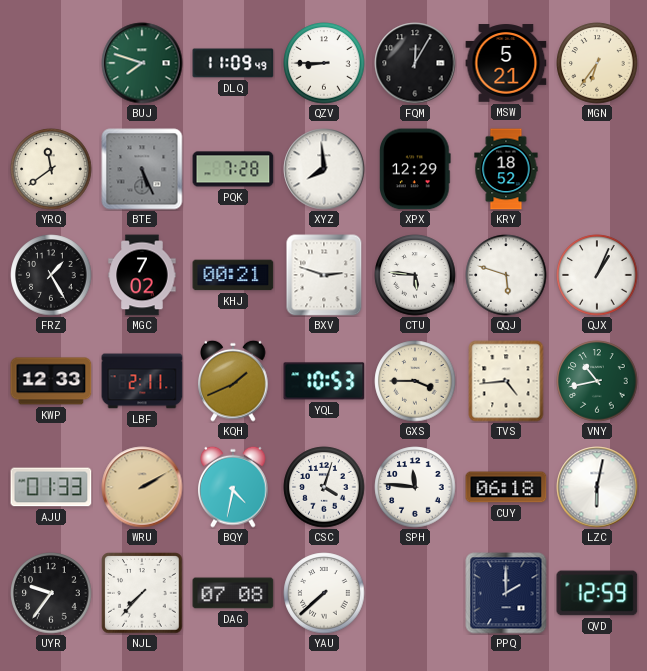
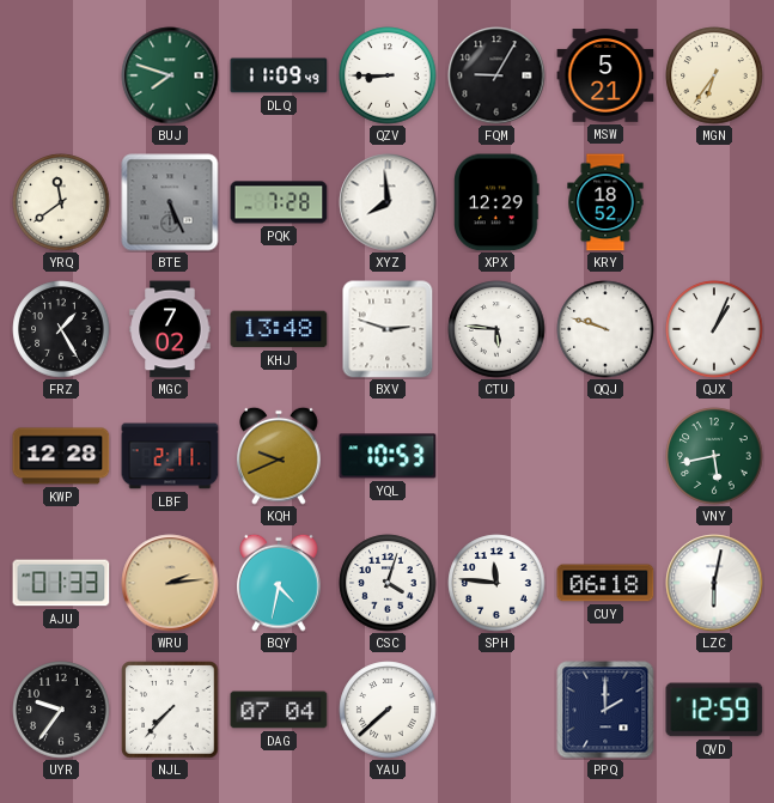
FQM: 12:05 -> 9:05
KHJ: 00:21 -> 13:48
QQJ: 5:48 -> 9:48
KWP: 12:33 -> 12:28
KQH: 1:41 -> 9:41
GXS: 3:45 -> none
TVS: 4:44 -> none
VNY: 10:43 -> 5:43
WRU: 2:10 -> 2:14
DAG: 07:08 -> 07:04
